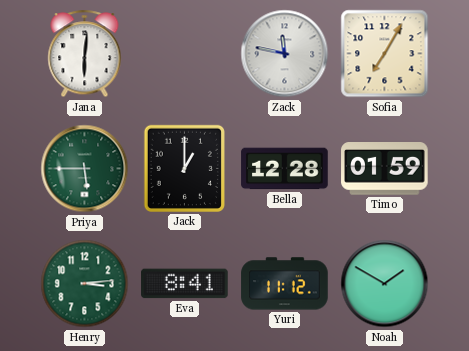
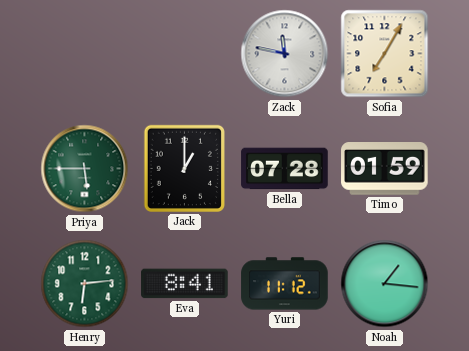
Jana: 6:01 -> none
Bella: 12:28 -> 07:28
Henry: 3:14 -> 6:14
Noah: 1:50 -> 1:16
